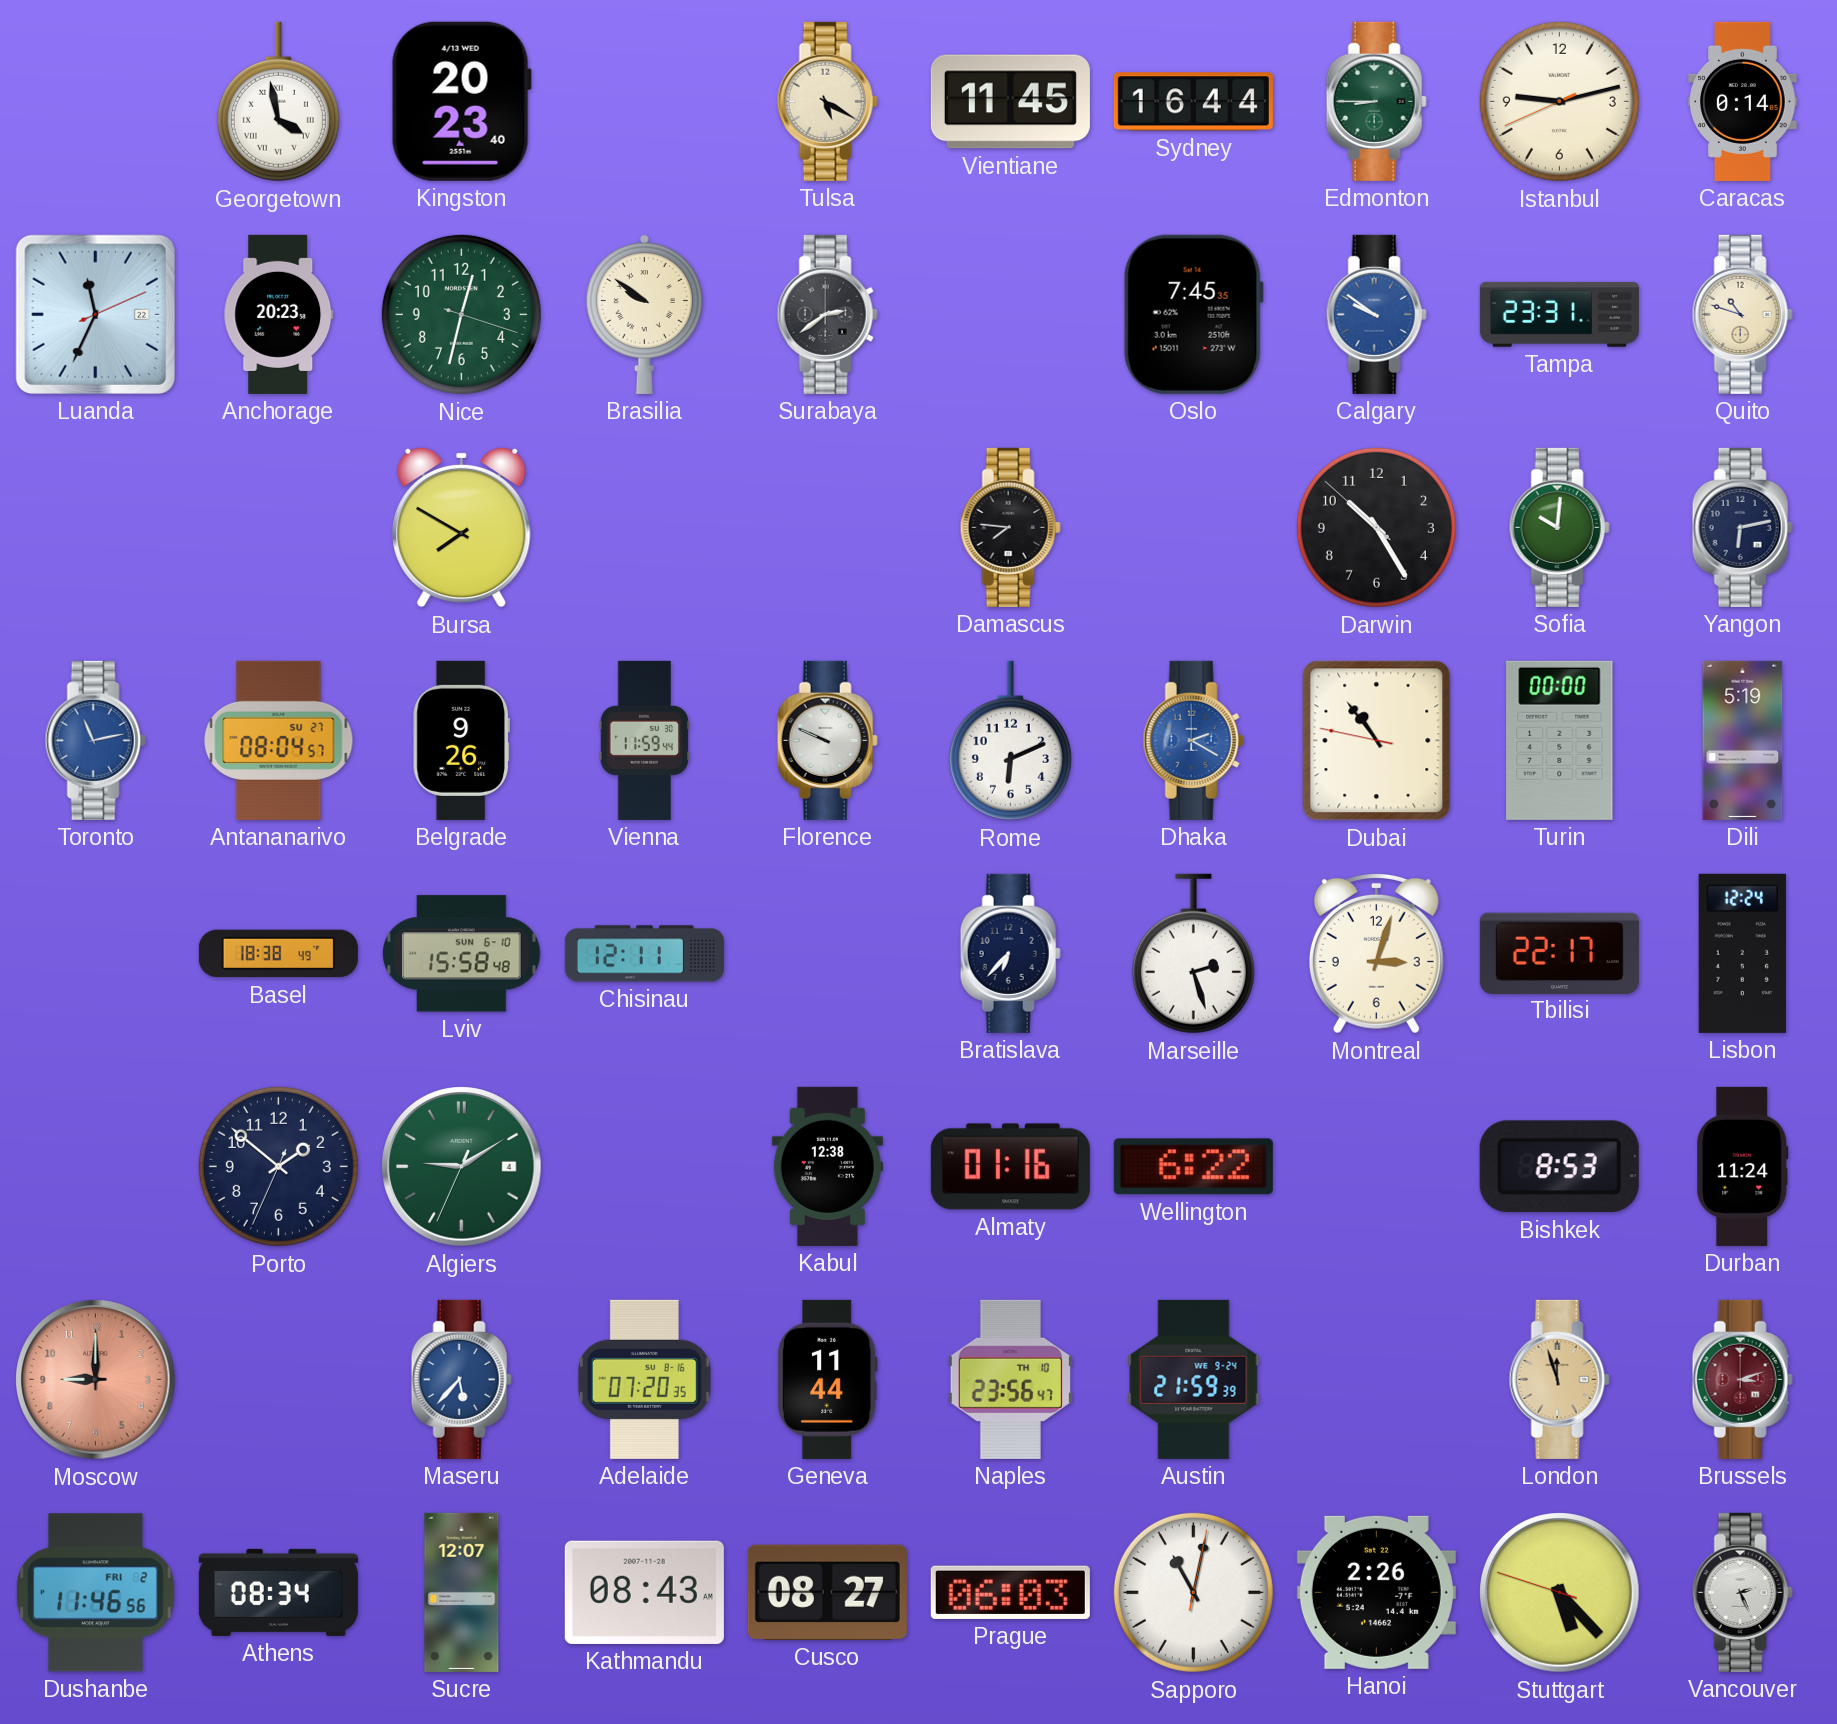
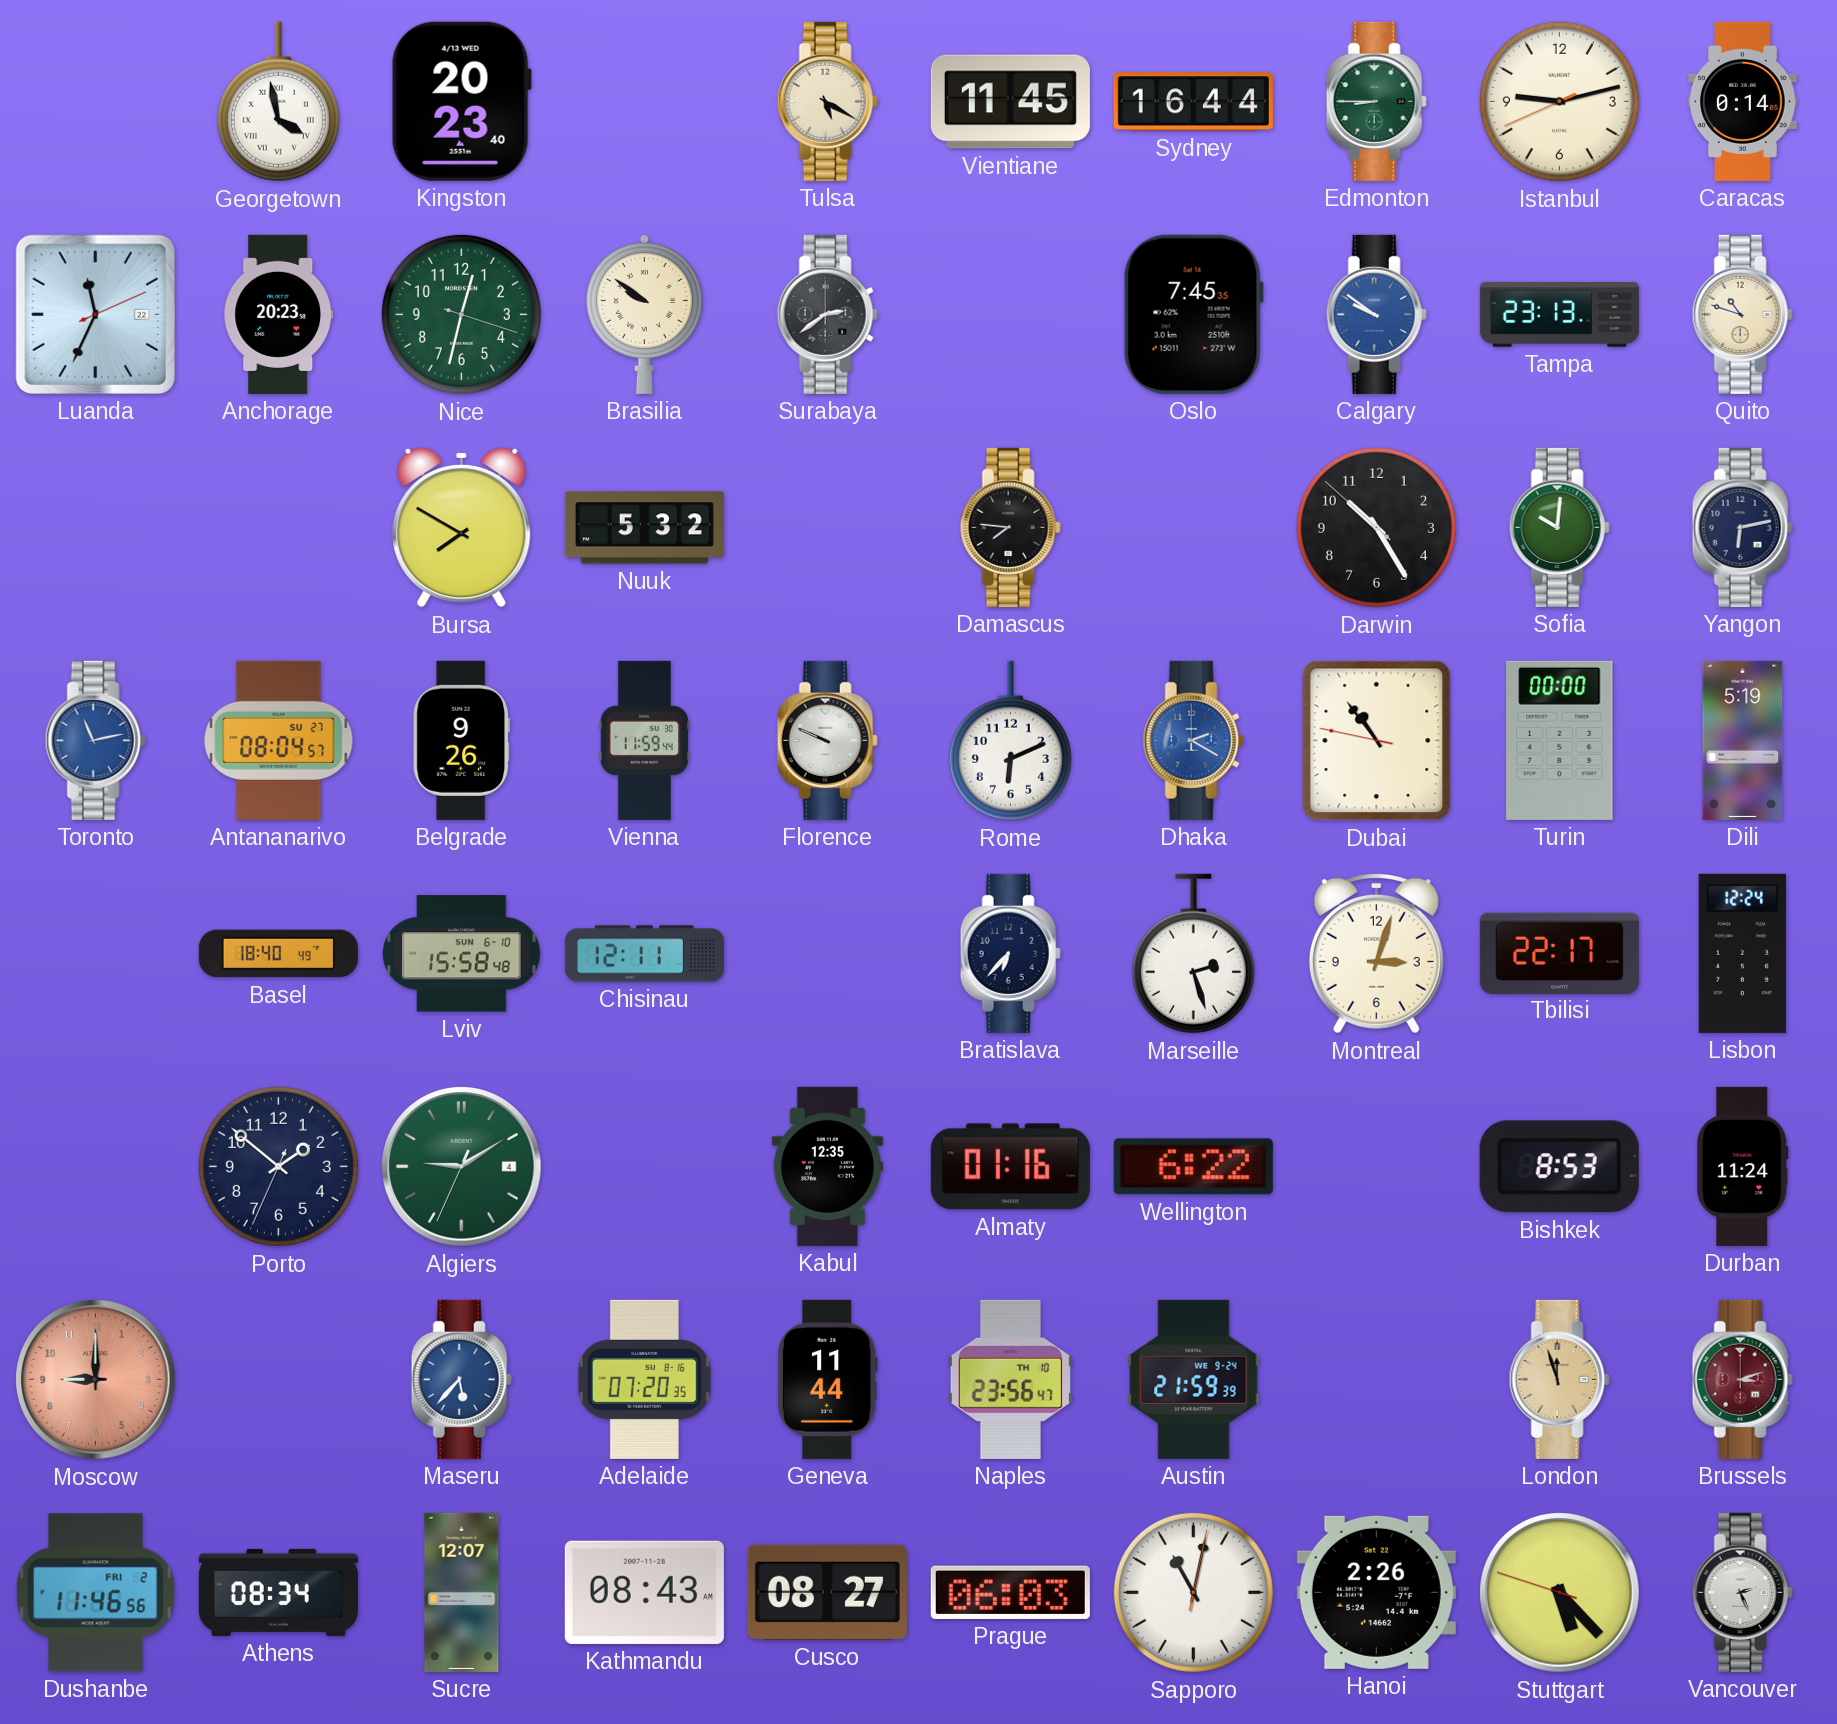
Tampa: 23:31 -> 23:13
Nuuk: none -> 5:32
Basel: 18:38 -> 18:40
Kabul: 12:38 -> 12:35
